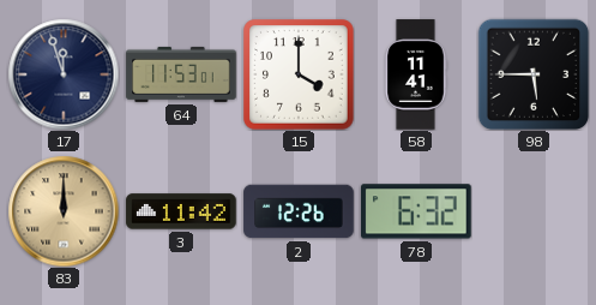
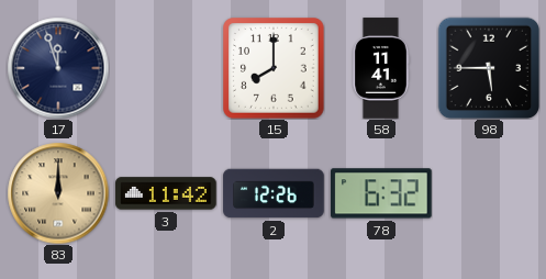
64: 11:53 -> none
15: 4:00 -> 8:00
